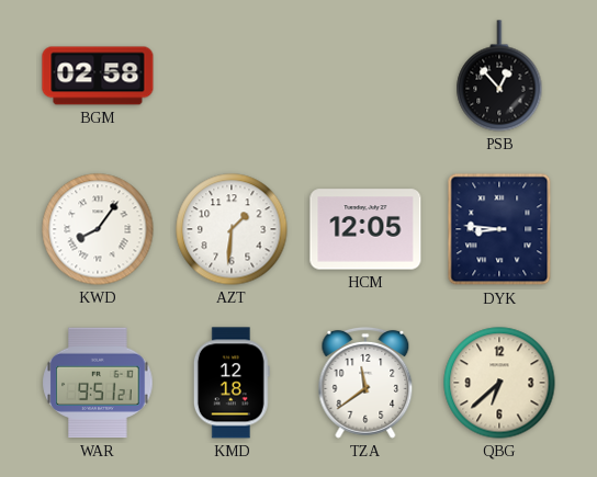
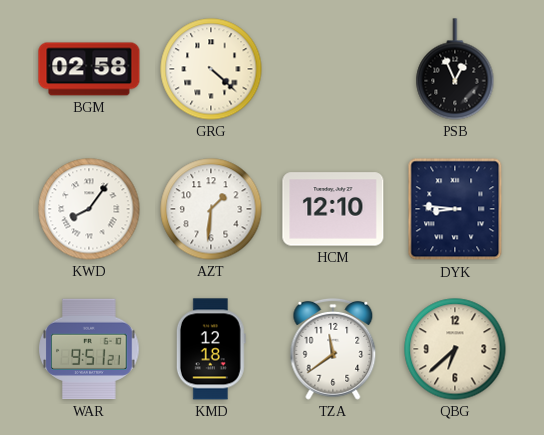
GRG: none -> 4:22
PSB: 12:53 -> 12:56
HCM: 12:05 -> 12:10
